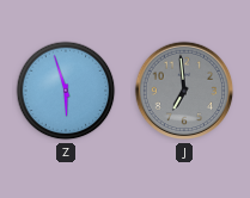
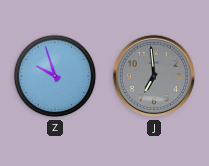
Z: 5:57 -> 9:57
